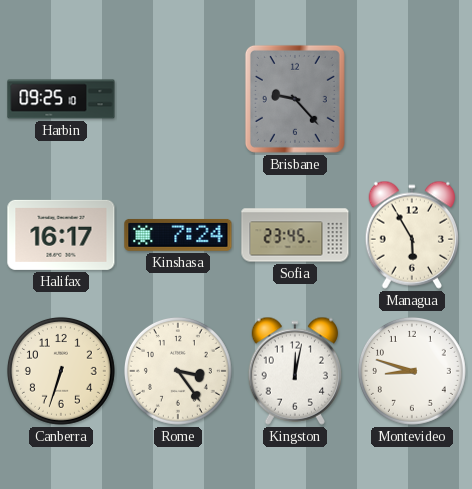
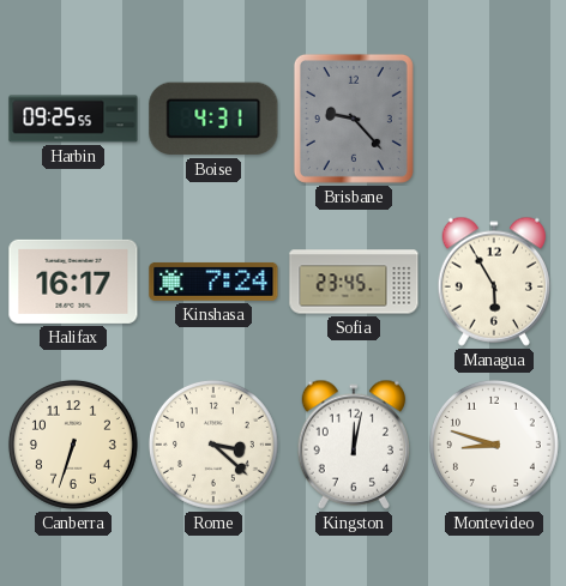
Harbin: 09:25:10 -> 09:25:55
Boise: none -> 4:31
Rome: 3:24 -> 3:22
